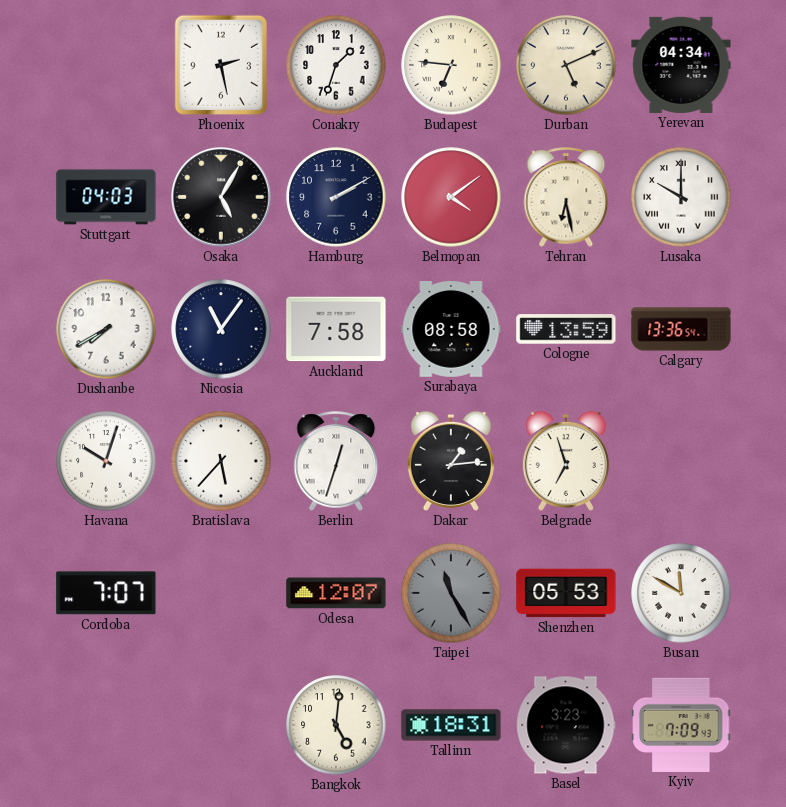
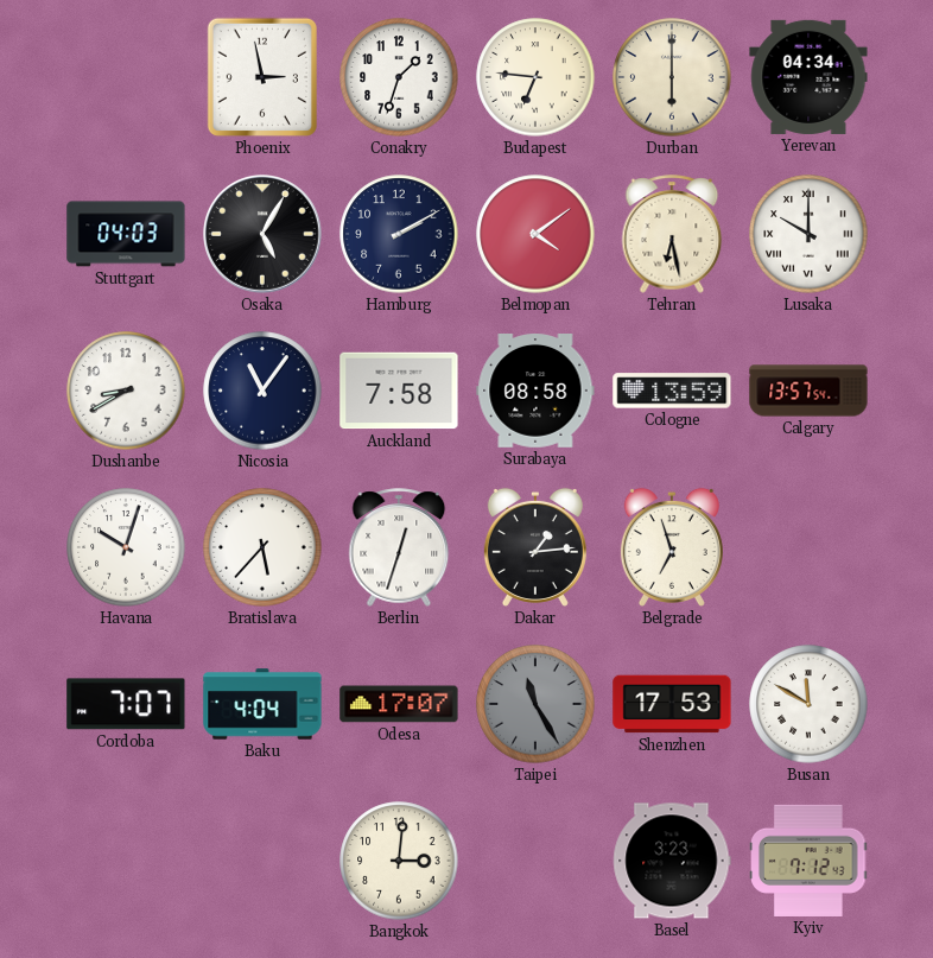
Phoenix: 2:28 -> 2:58
Durban: 5:11 -> 6:00
Dushanbe: 7:40 -> 8:40
Calgary: 13:36 -> 13:57
Baku: none -> 4:04
Odesa: 12:07 -> 17:07
Shenzhen: 05:53 -> 17:53
Bangkok: 5:01 -> 3:01
Tallinn: 18:31 -> none
Kyiv: 7:09 -> 7:12
